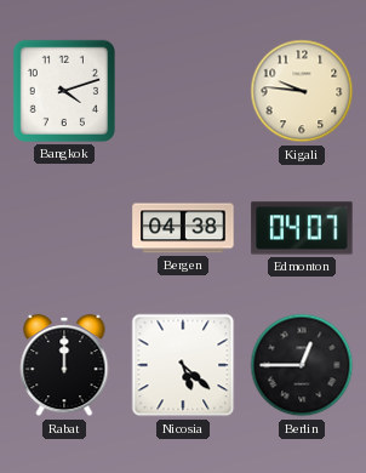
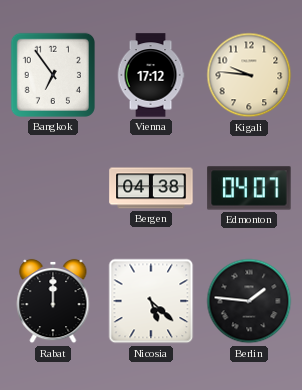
Bangkok: 4:12 -> 6:54
Vienna: none -> 17:12
Berlin: 12:45 -> 1:46
